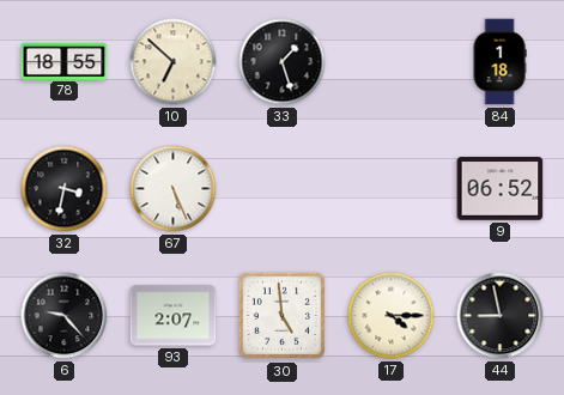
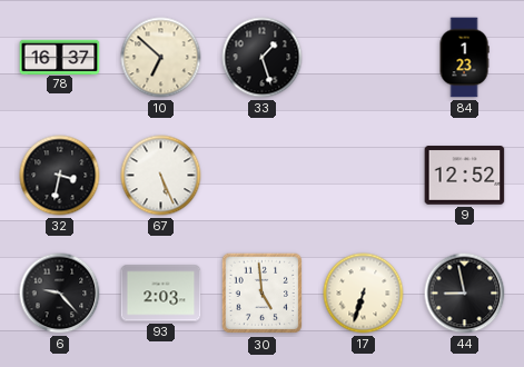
78: 18:55 -> 16:37
84: 1:18 -> 1:23
9: 06:52 -> 12:52
93: 2:07 -> 2:03
17: 4:15 -> 6:33
